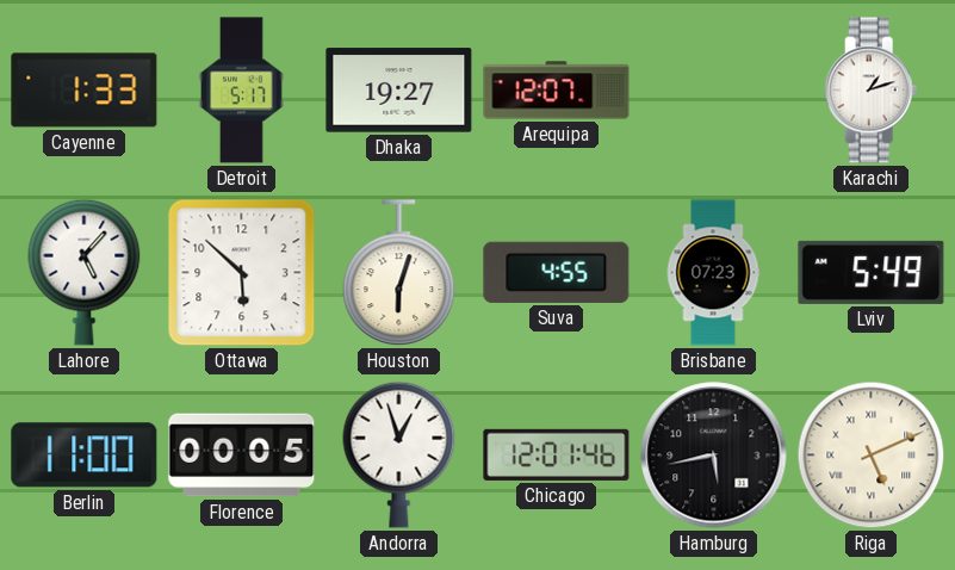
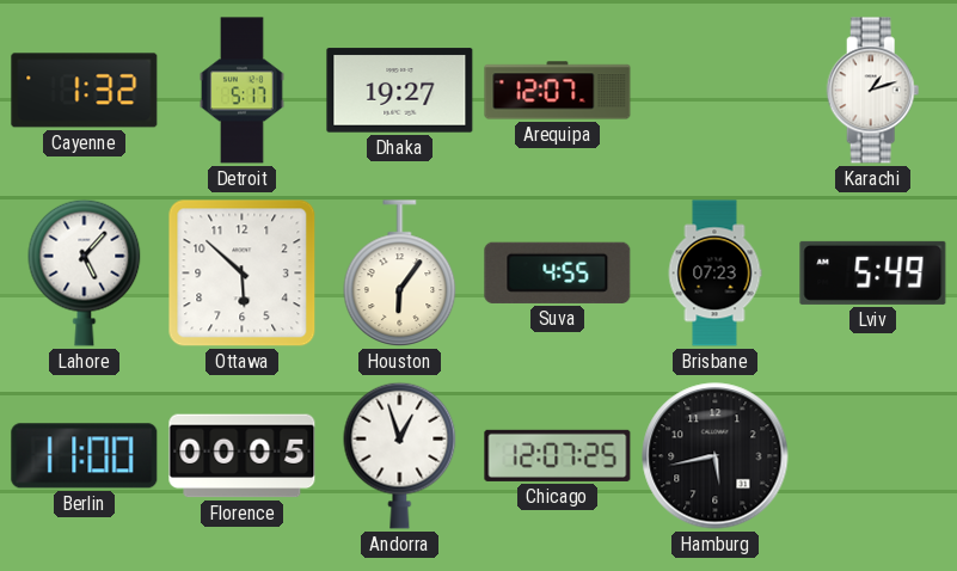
Cayenne: 1:33 -> 1:32
Houston: 6:03 -> 6:06
Chicago: 12:01 -> 12:07
Riga: 5:11 -> none
